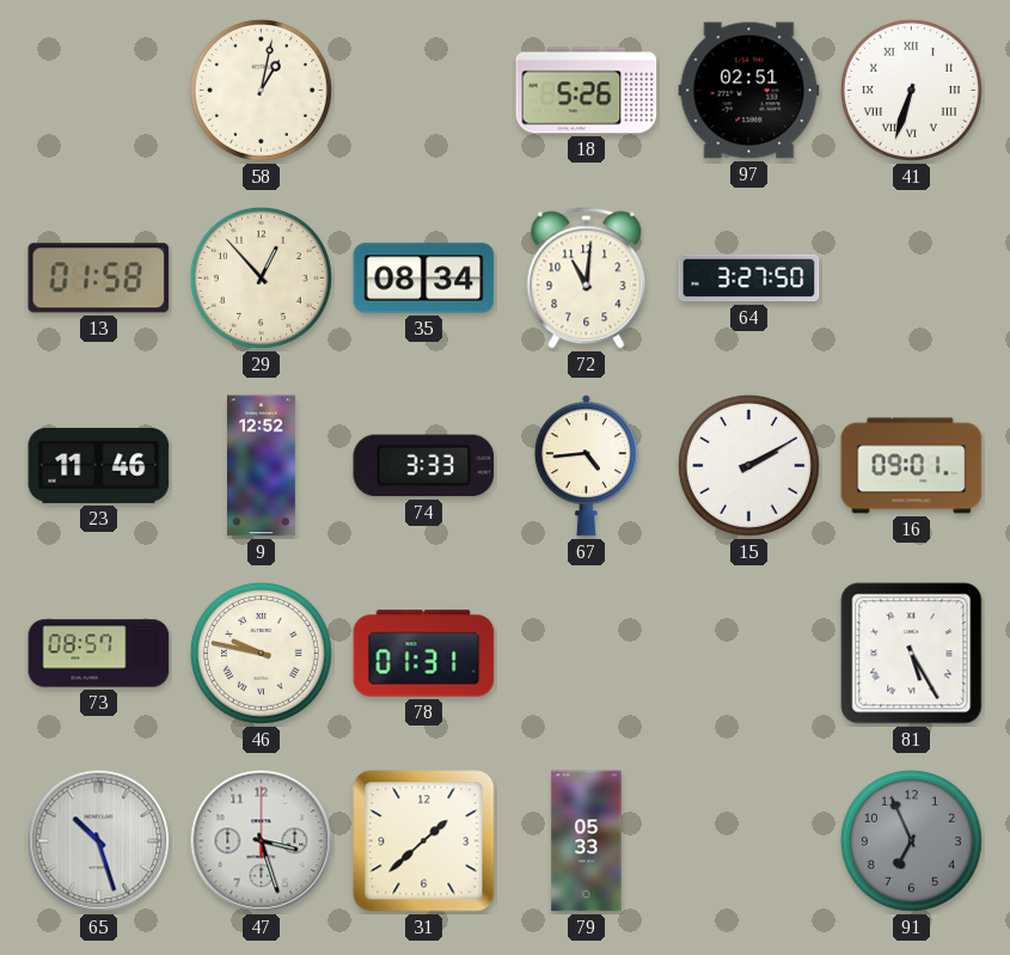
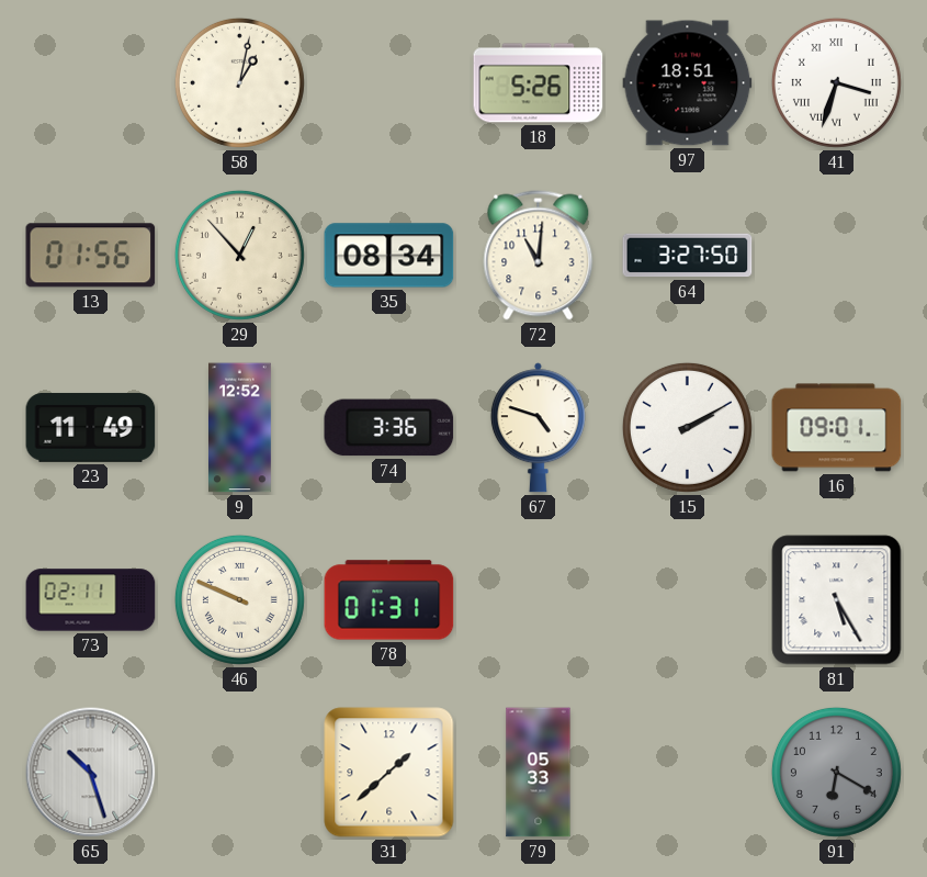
97: 02:51 -> 18:51
41: 6:33 -> 3:33
13: 01:58 -> 01:56
23: 11:46 -> 11:49
74: 3:33 -> 3:36
67: 4:44 -> 4:48
73: 08:57 -> 02:11
46: 9:47 -> 9:49
47: 3:27 -> none
91: 6:56 -> 6:20
